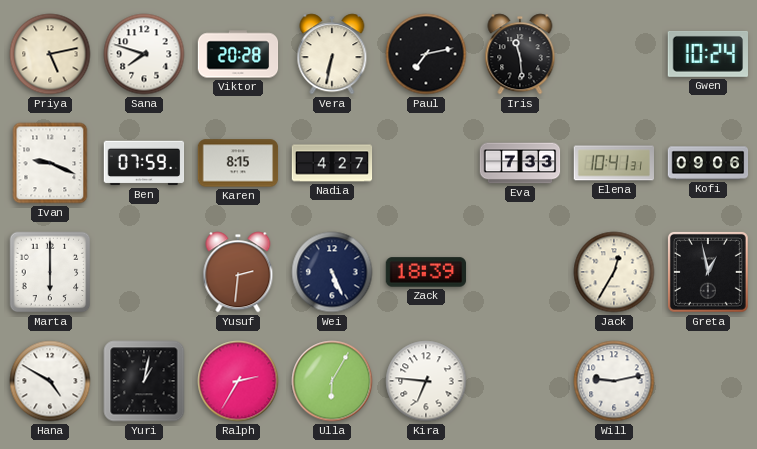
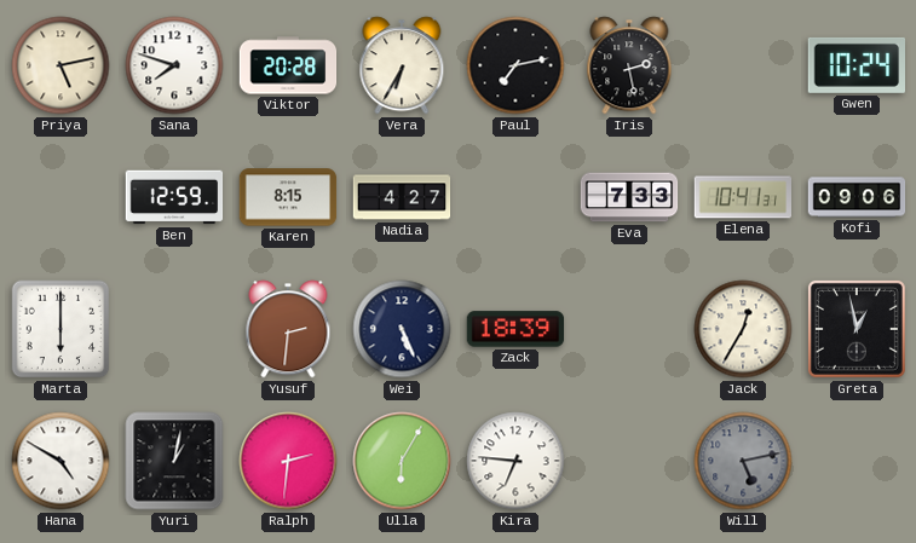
Vera: 6:32 -> 6:35
Iris: 11:29 -> 2:28
Ivan: 9:19 -> none
Ben: 07:59 -> 12:59
Ralph: 2:35 -> 2:31
Will: 9:13 -> 5:13
Will dial: white -> grey
